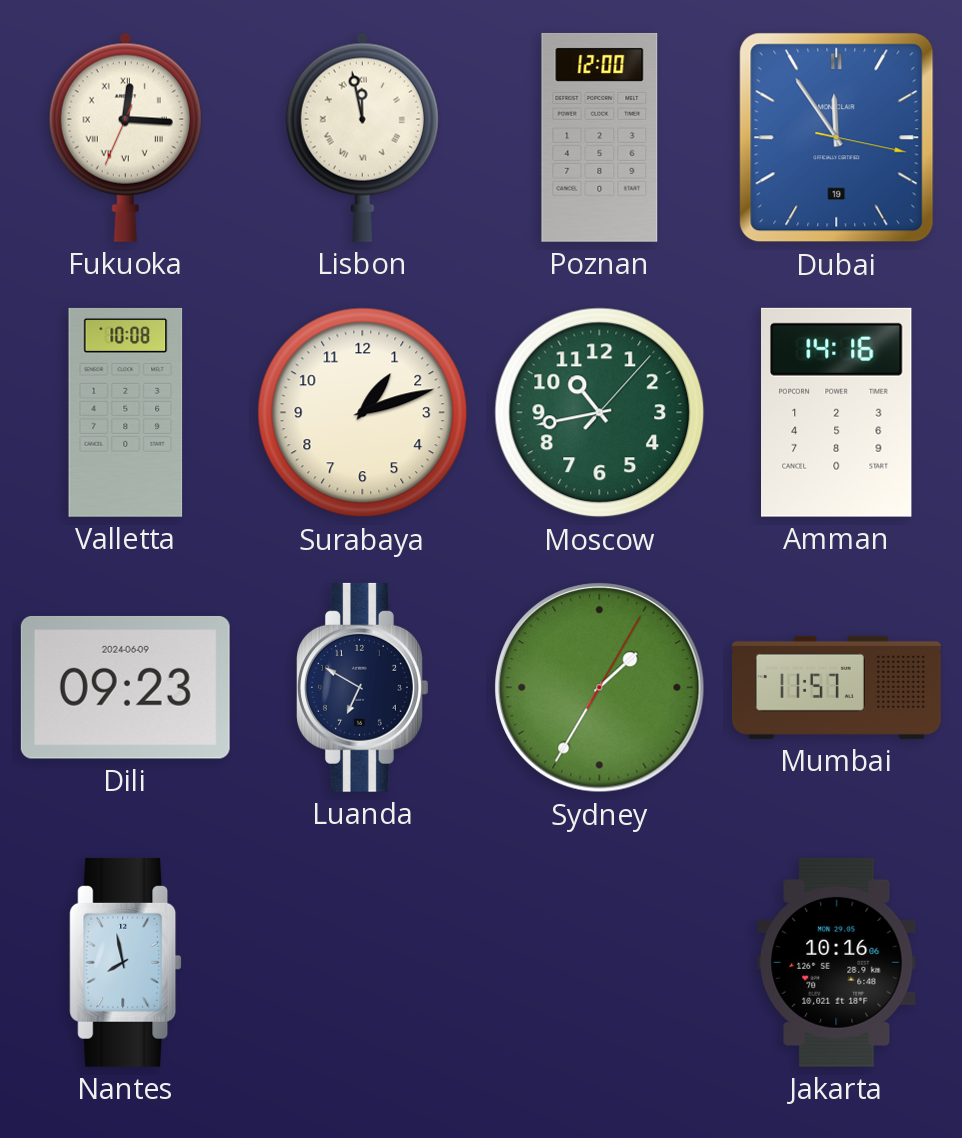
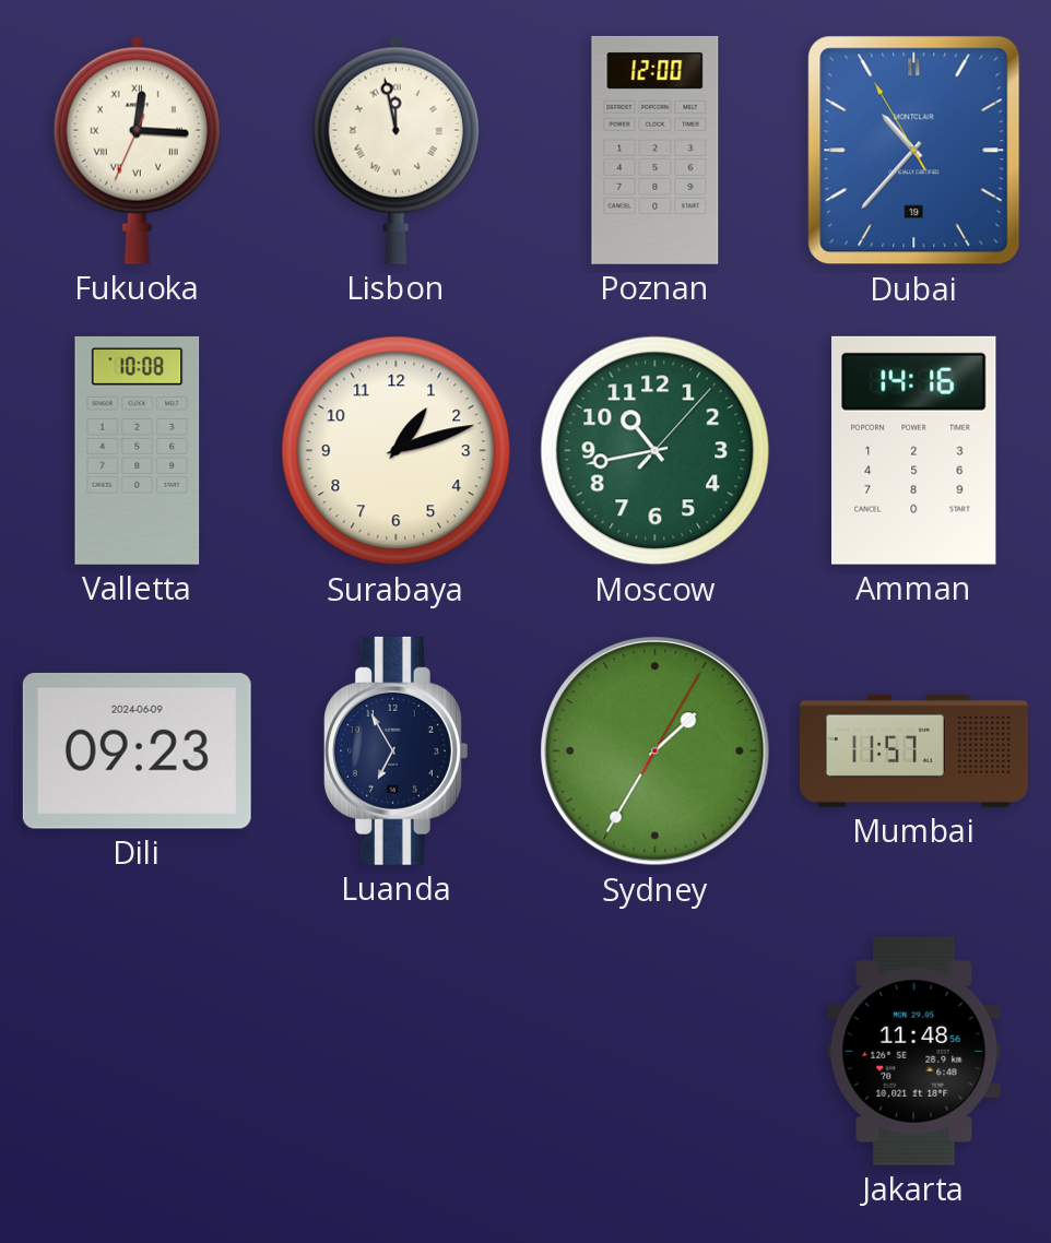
Dubai: 11:54 -> 10:36
Luanda: 6:50 -> 6:55
Nantes: 7:58 -> none
Jakarta: 10:16 -> 11:48
